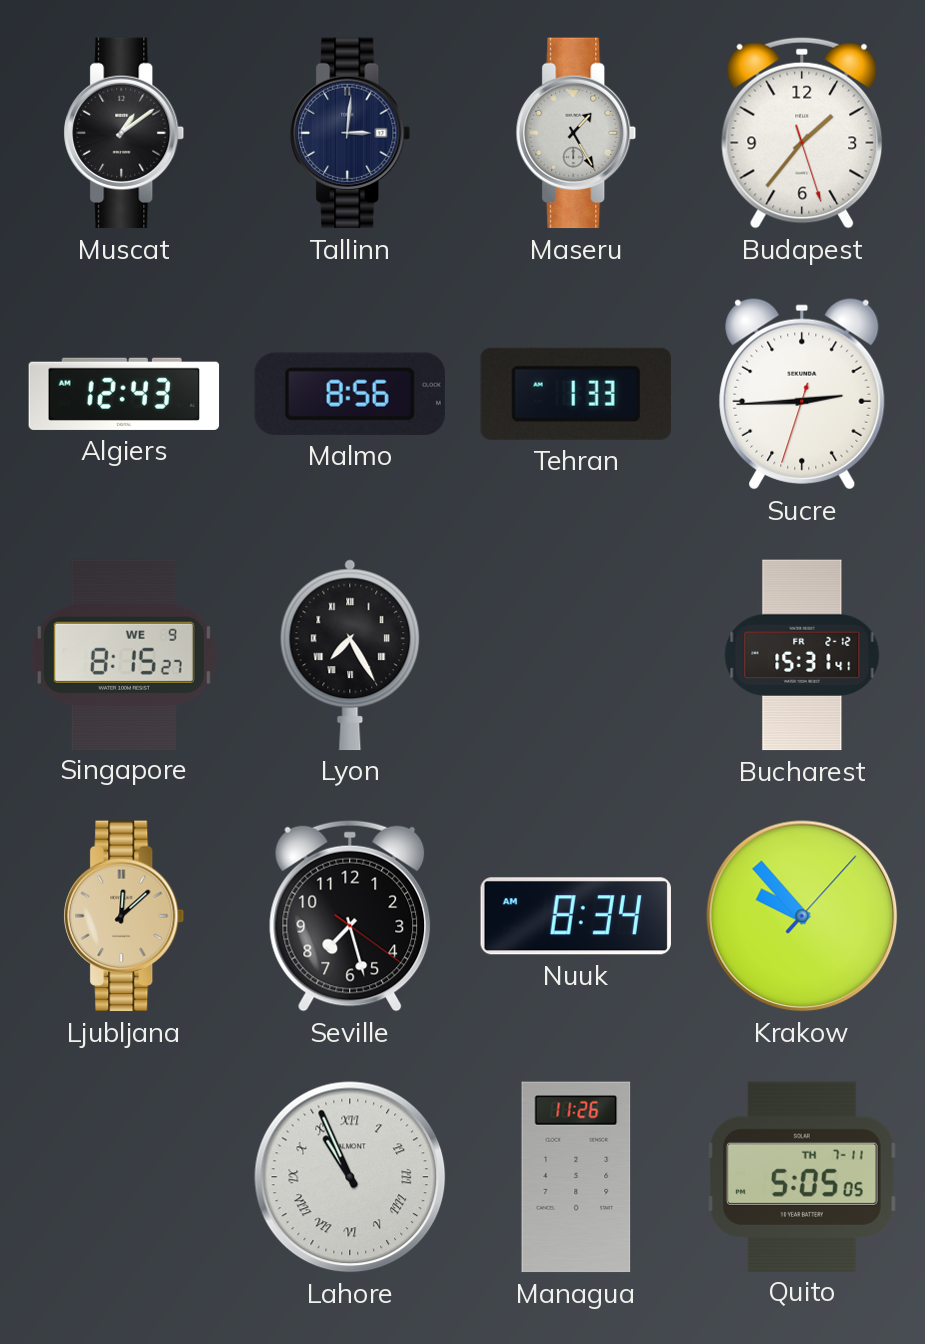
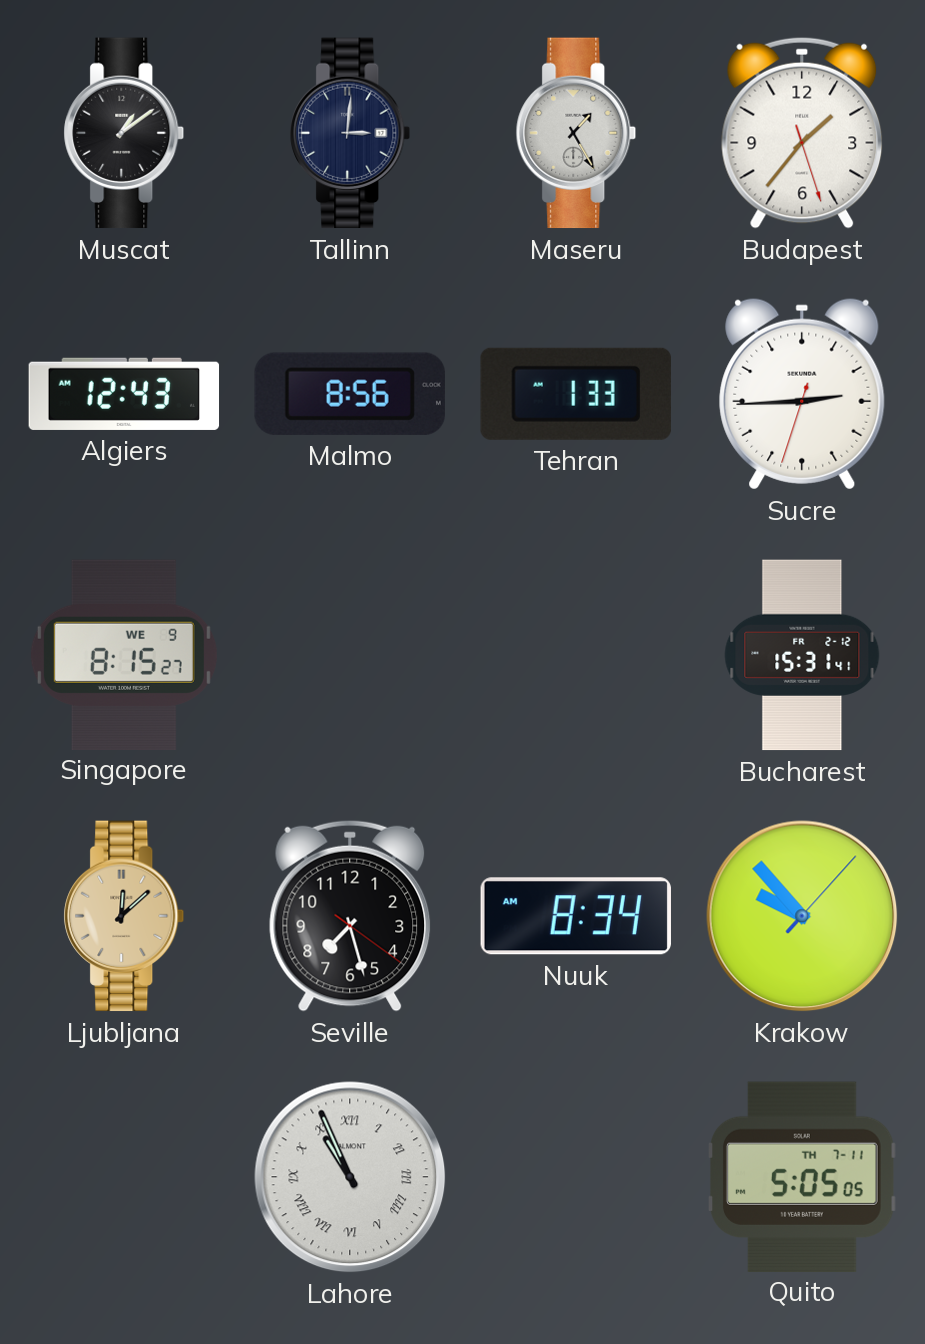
Lyon: 7:25 -> none
Managua: 11:26 -> none
